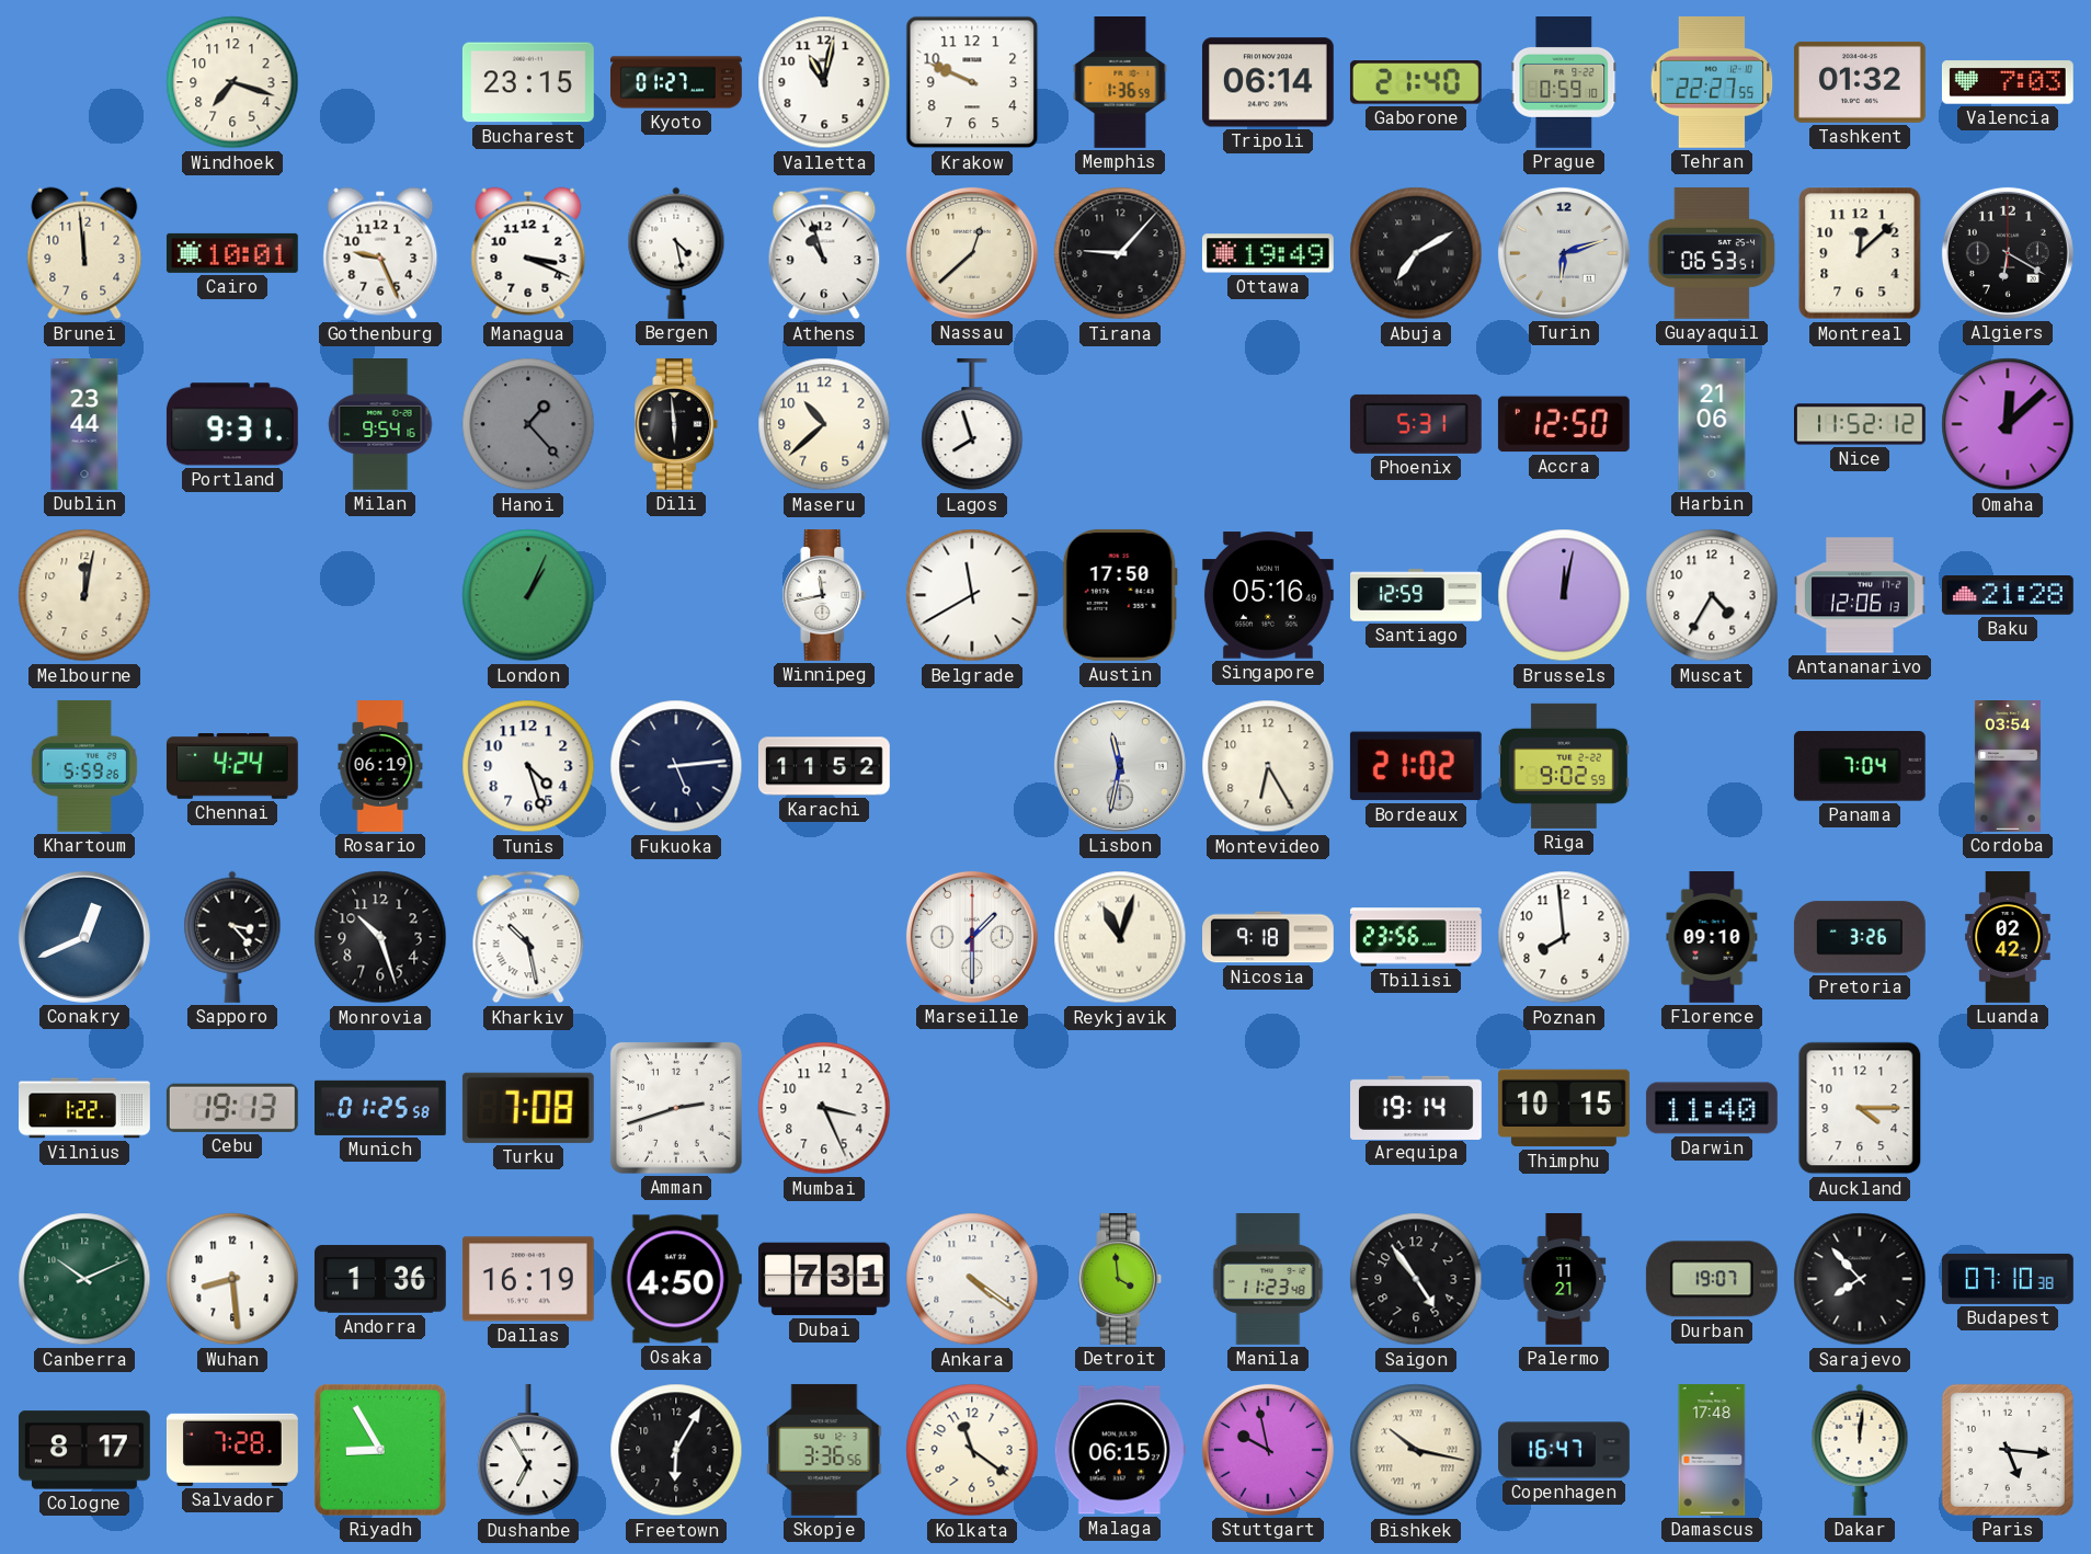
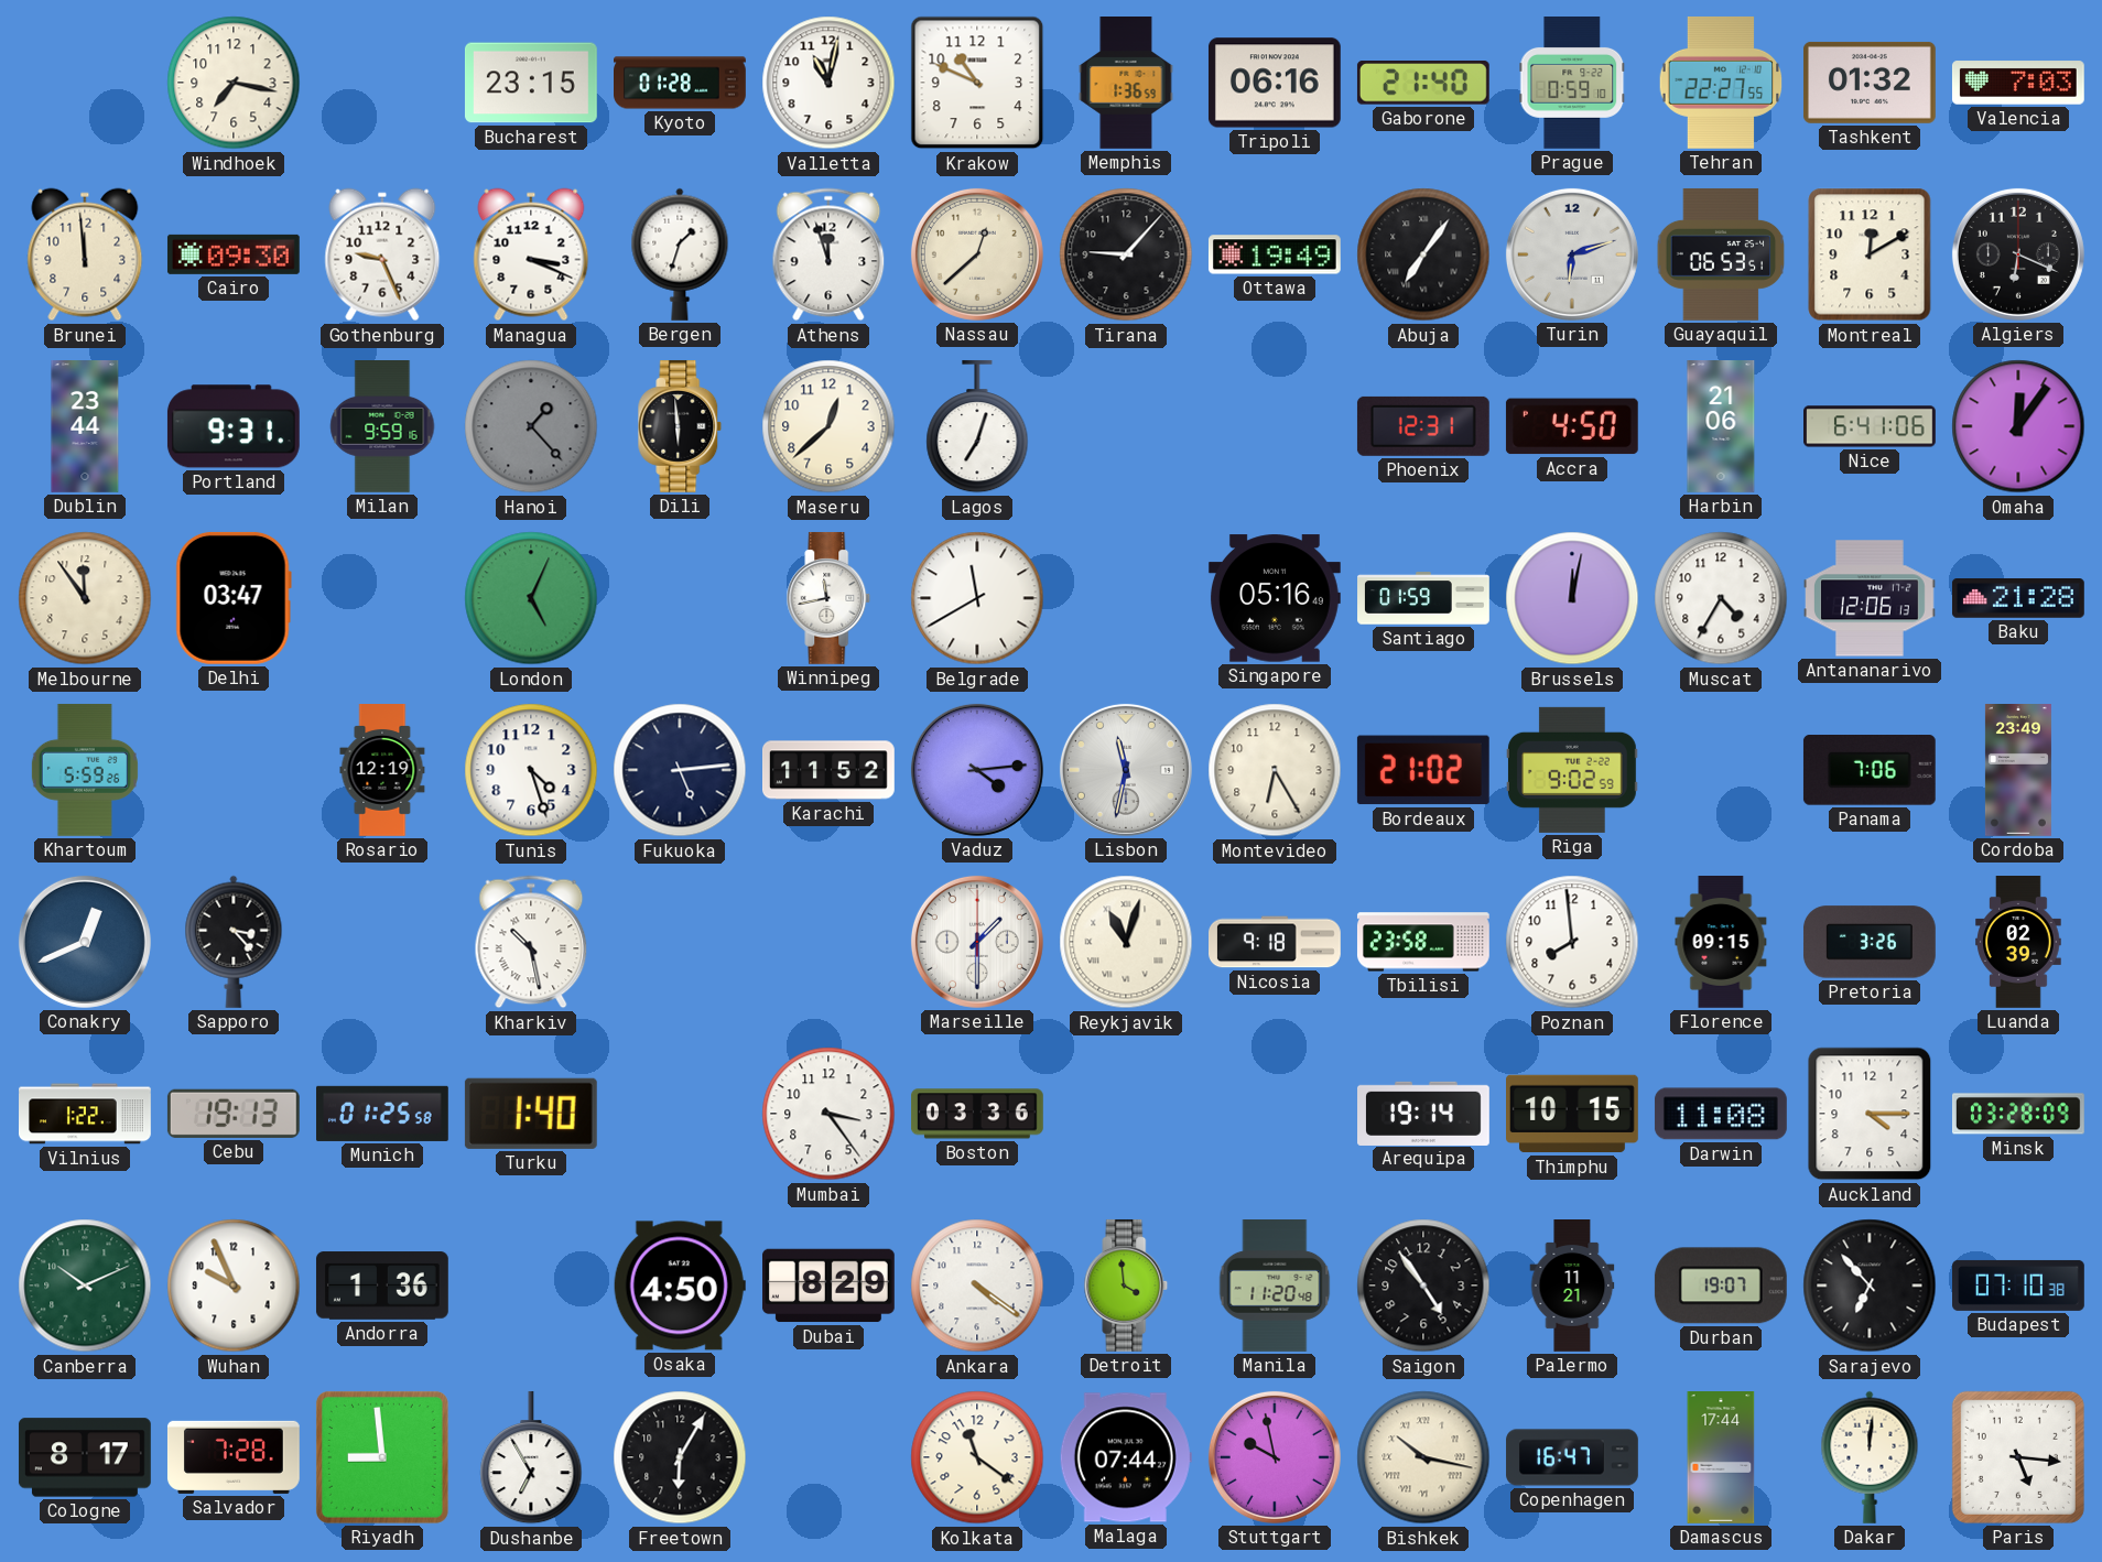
Windhoek: 7:18 -> 7:17
Kyoto: 01:27 -> 01:28
Krakow: 9:49 -> 10:49
Tripoli: 06:14 -> 06:16
Cairo: 10:01 -> 09:30
Bergen: 4:28 -> 1:33
Athens: 10:57 -> 11:57
Abuja: 7:10 -> 7:06
Montreal: 12:08 -> 12:10
Algiers: 6:20 -> 6:19
Milan: 9:54 -> 9:59
Maseru: 10:38 -> 12:38
Lagos: 7:57 -> 7:03
Phoenix: 5:31 -> 12:31
Accra: 12:50 -> 4:50
Nice: 11:52 -> 6:41
Omaha: 12:08 -> 12:06
Melbourne: 12:02 -> 11:54
Delhi: none -> 03:47
London: 1:04 -> 5:04
Austin: 17:50 -> none
Santiago: 12:59 -> 01:59
Chennai: 4:24 -> none
Rosario: 06:19 -> 12:19
Vaduz: none -> 4:14
Panama: 7:04 -> 7:06
Cordoba: 03:54 -> 23:49
Monrovia: 10:27 -> none
Tbilisi: 23:56 -> 23:58
Florence: 09:10 -> 09:15
Luanda: 02:42 -> 02:39
Turku: 7:08 -> 1:40
Amman: 2:42 -> none
Mumbai: 3:26 -> 3:24
Boston: none -> 03:36
Darwin: 11:40 -> 11:08
Minsk: none -> 03:28
Wuhan: 8:29 -> 9:56
Dallas: 16:19 -> none
Dubai: 7:31 -> 8:29
Manila: 11:23 -> 11:20
Sarajevo: 7:53 -> 6:53
Riyadh: 8:55 -> 8:59
Skopje: 3:36 -> none
Malaga: 06:15 -> 07:44
Damascus: 17:48 -> 17:44
